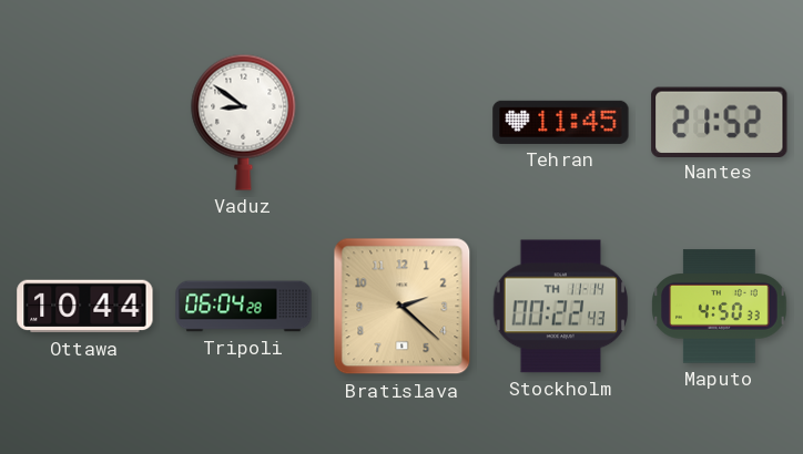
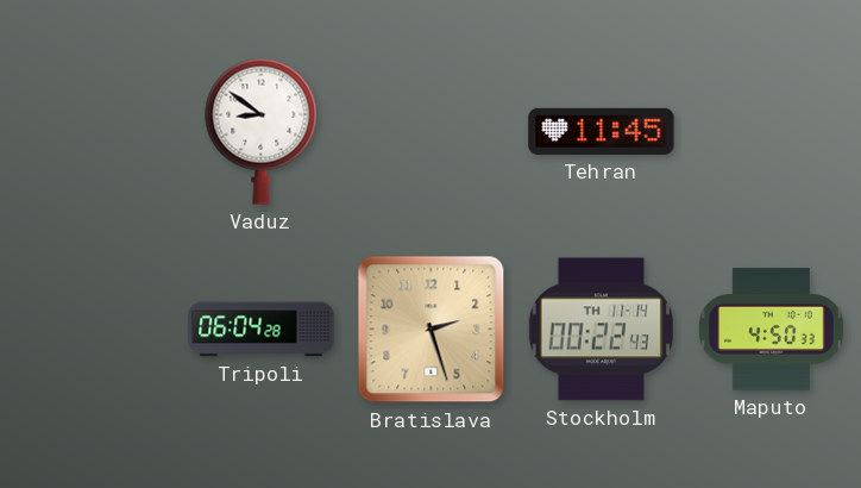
Nantes: 21:52 -> none
Ottawa: 10:44 -> none
Bratislava: 2:22 -> 2:27
